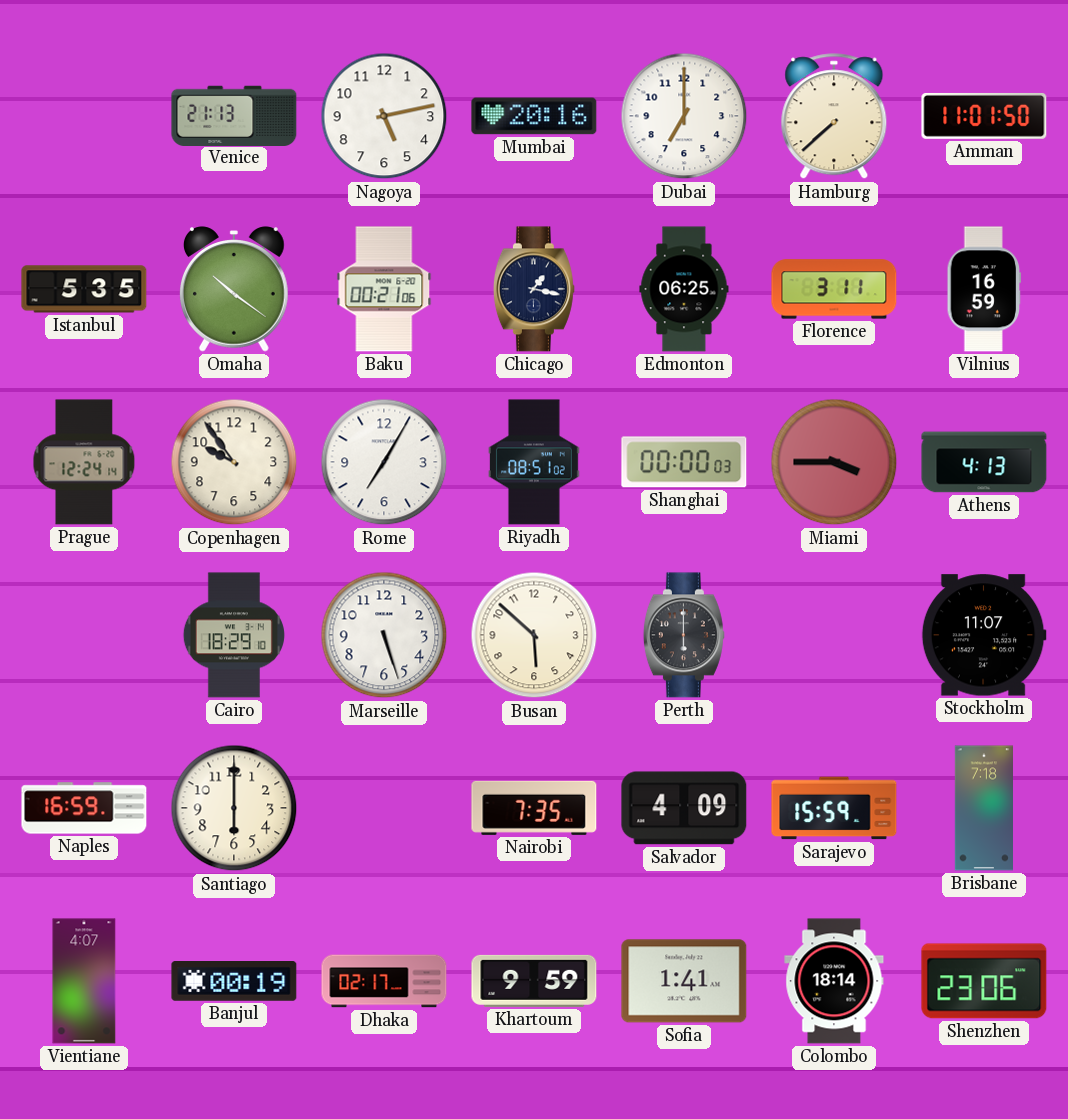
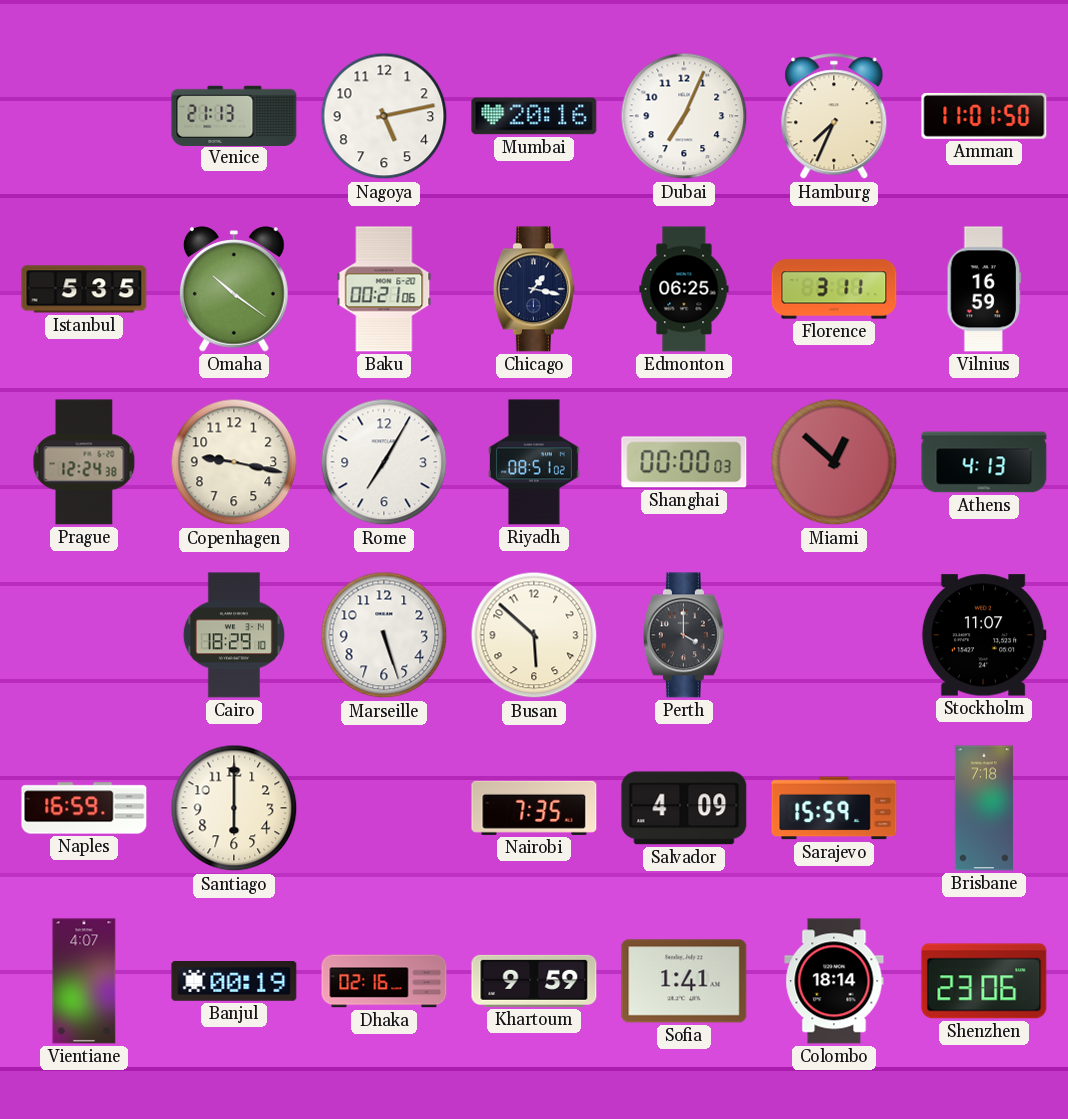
Dubai: 7:00 -> 7:04
Hamburg: 7:38 -> 7:34
Prague: 12:24:14 -> 12:24:38
Copenhagen: 9:54 -> 9:17
Miami: 3:45 -> 12:52
Perth: 6:00 -> 4:00
Dhaka: 02:17 -> 02:16
